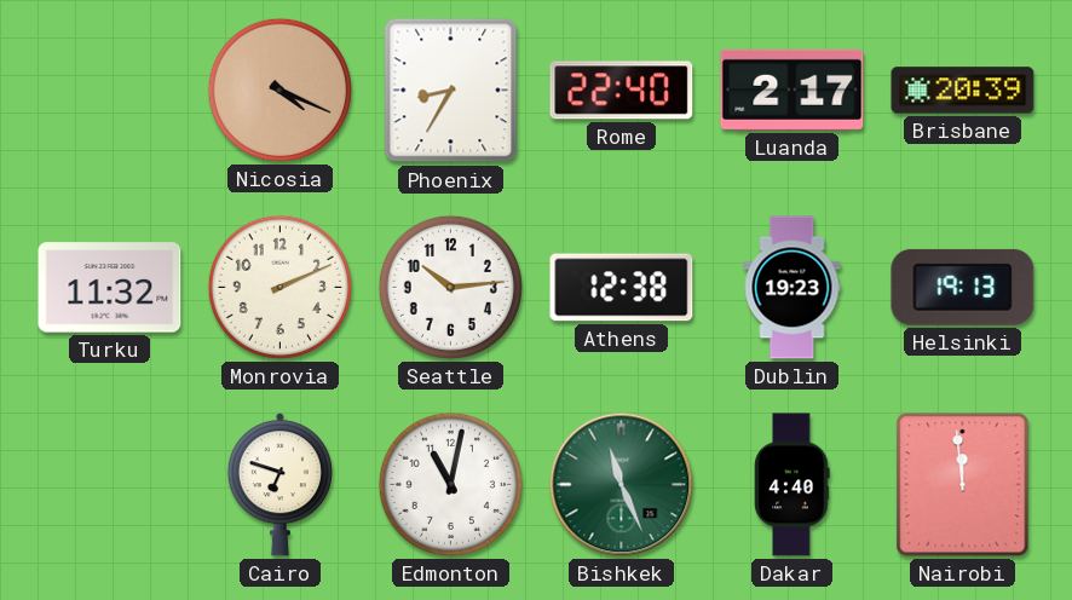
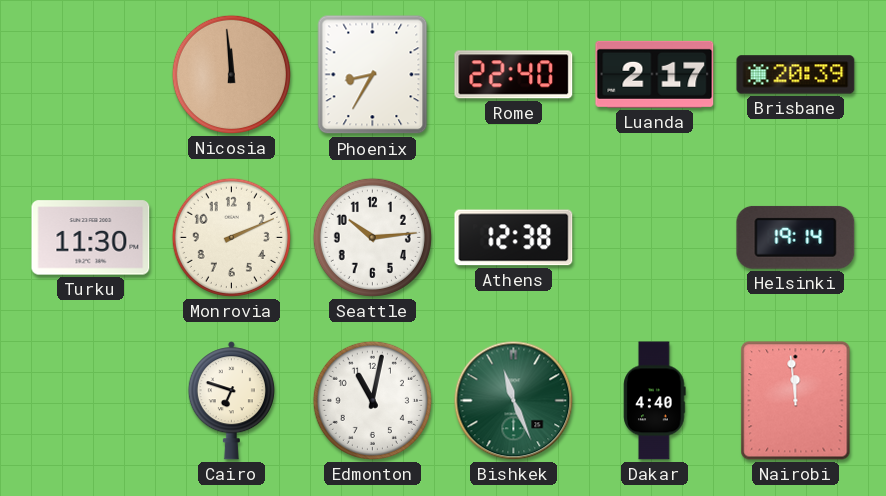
Nicosia: 4:19 -> 11:59
Turku: 11:32 -> 11:30
Dublin: 19:23 -> none
Helsinki: 19:13 -> 19:14
